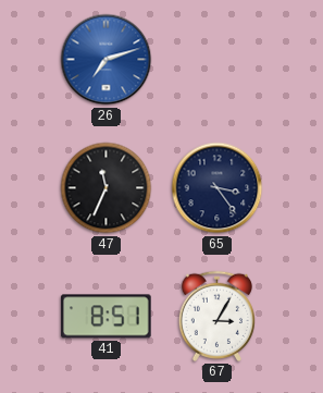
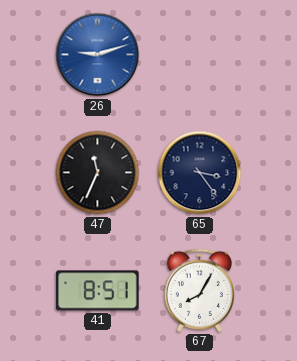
26: 7:12 -> 9:12
67: 3:05 -> 8:05
